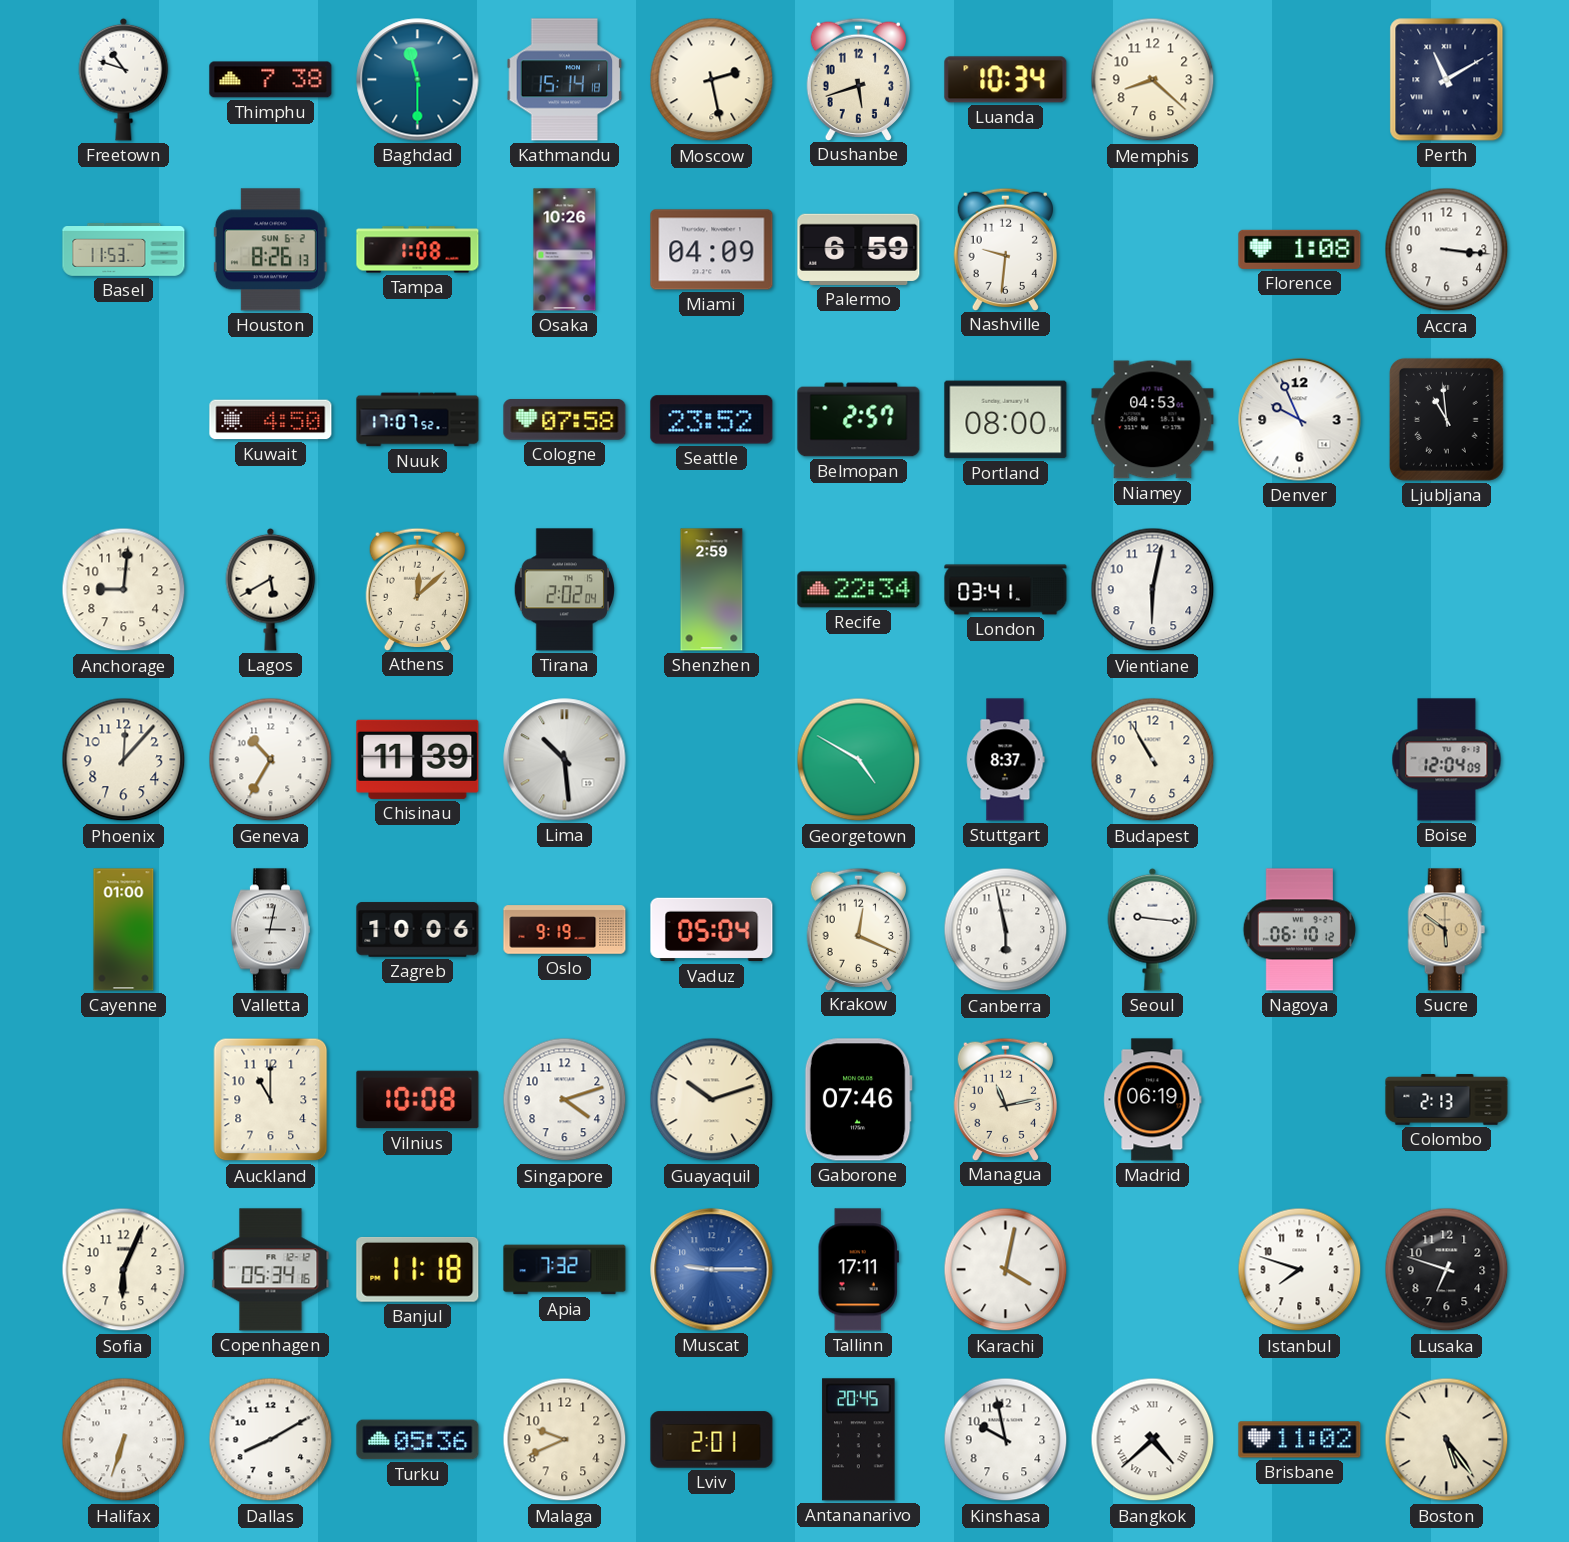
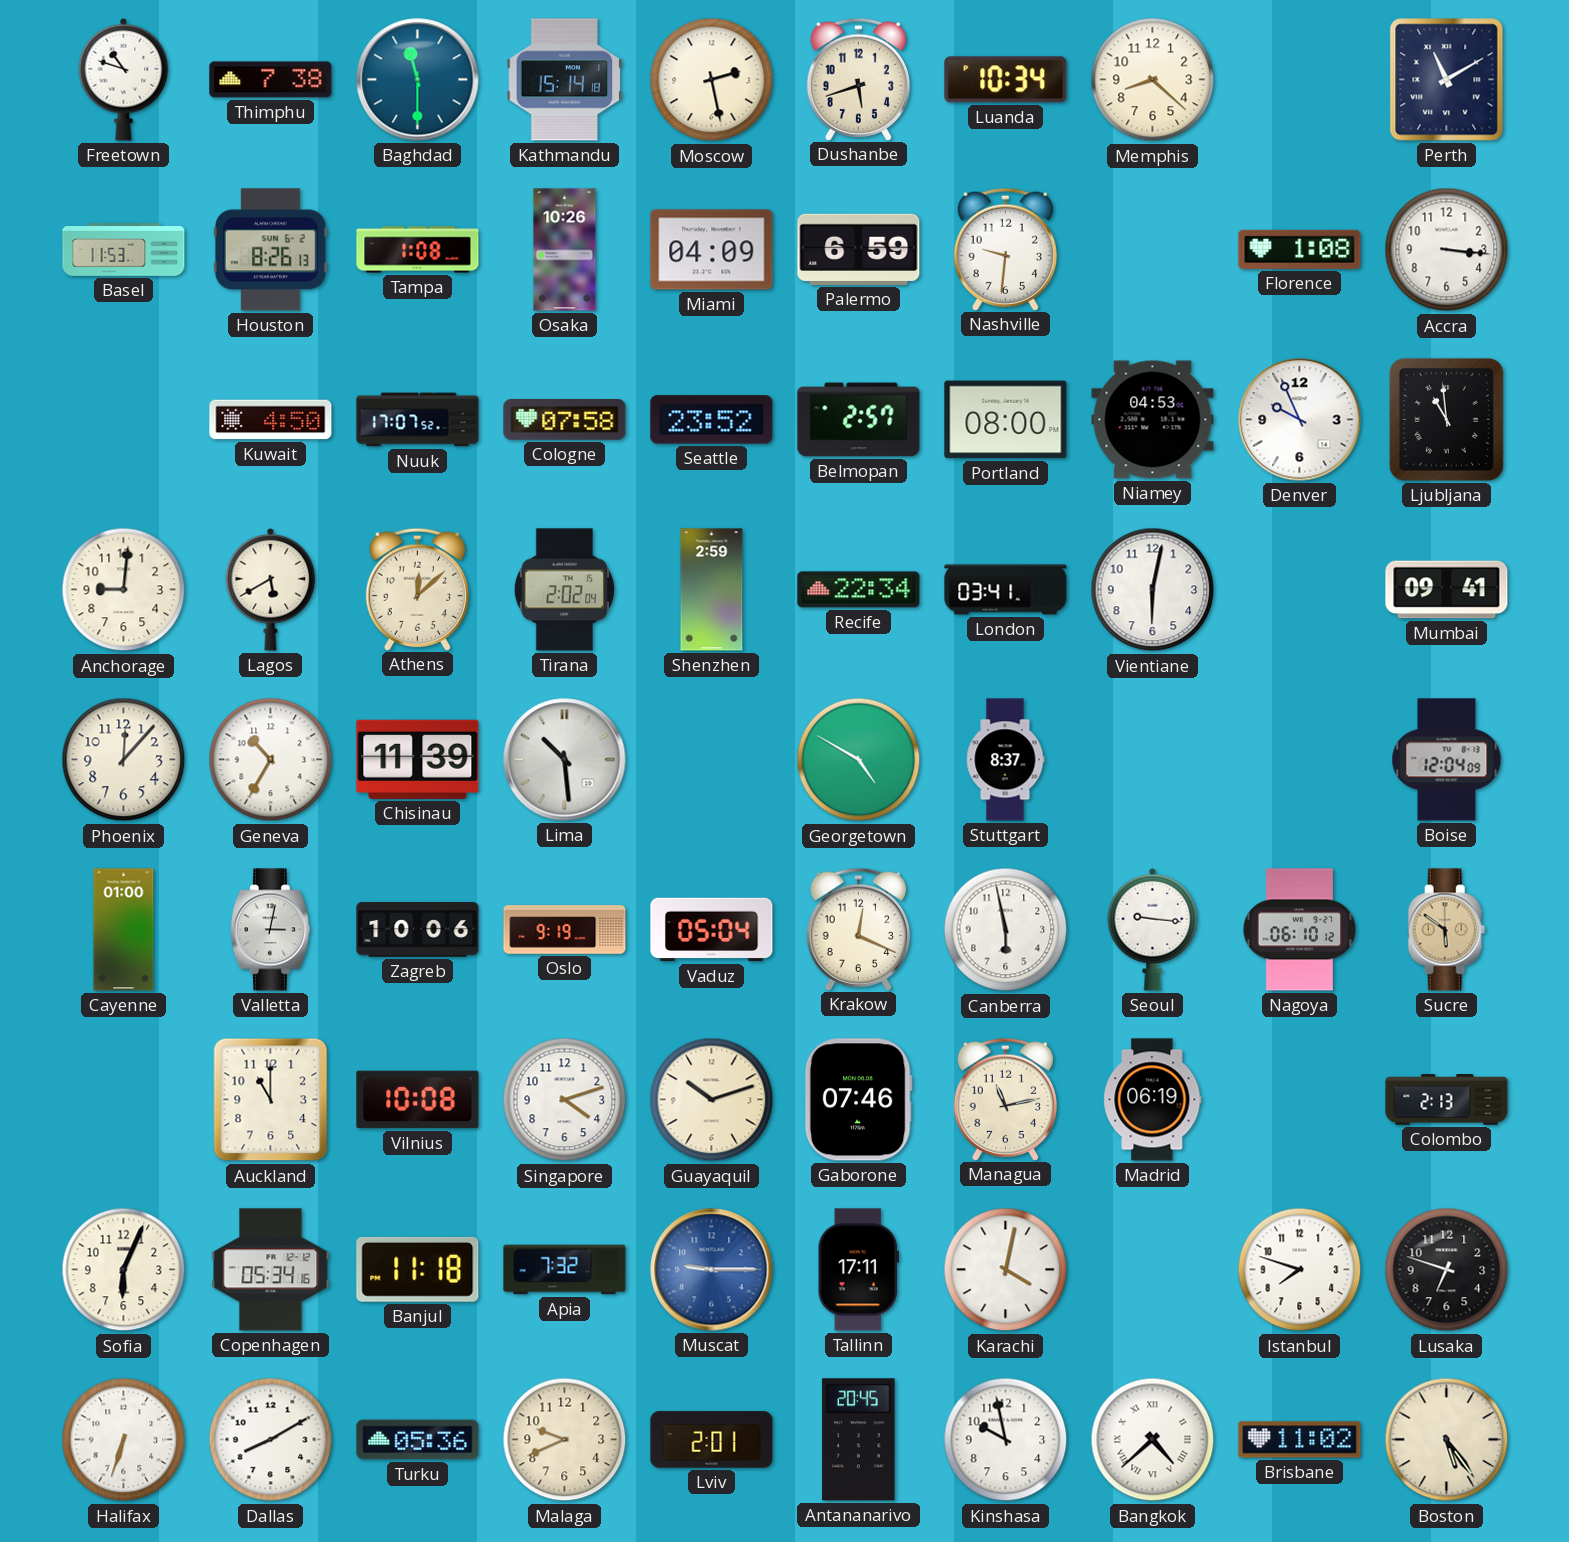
Mumbai: none -> 09:41
Budapest: 10:55 -> none
